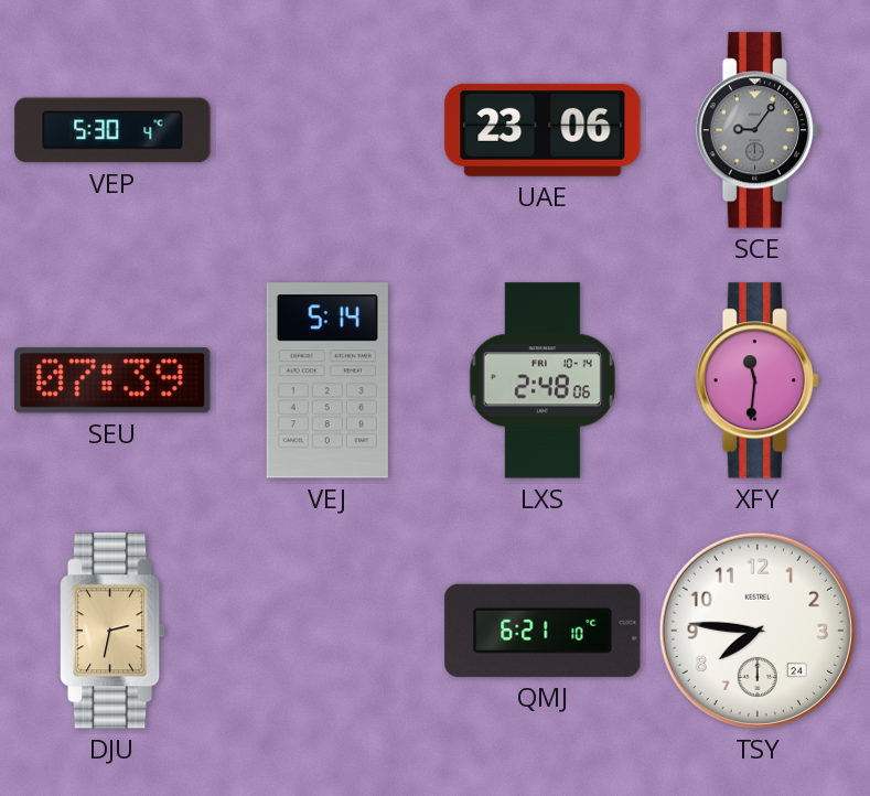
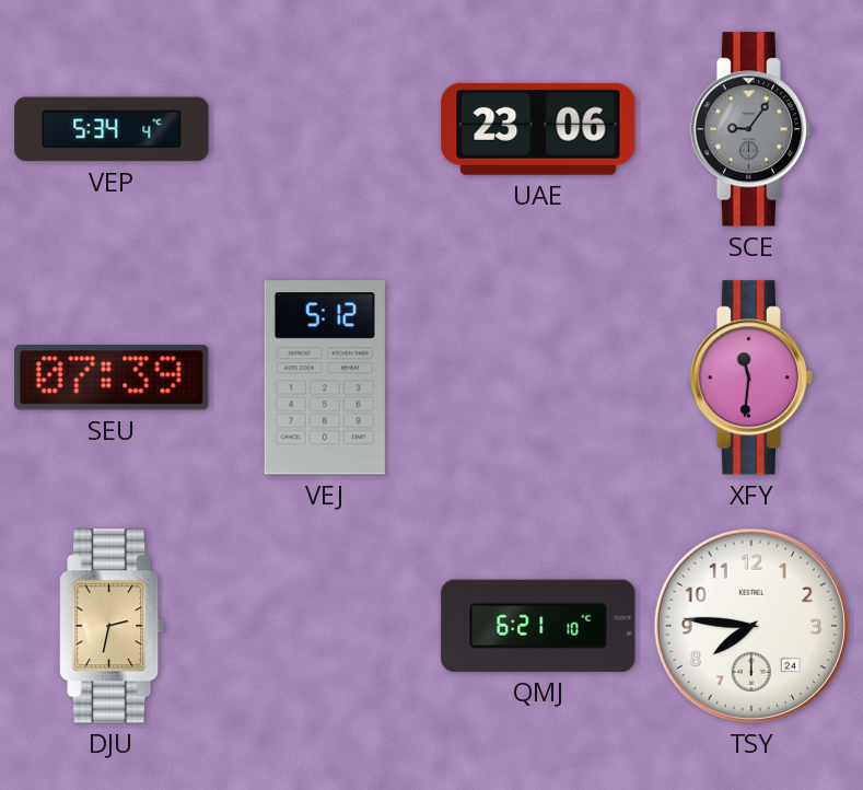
VEP: 5:30 -> 5:34
VEJ: 5:14 -> 5:12
LXS: 2:48 -> none
